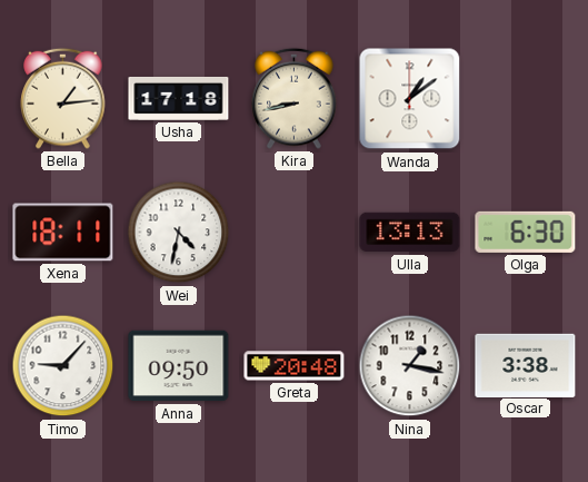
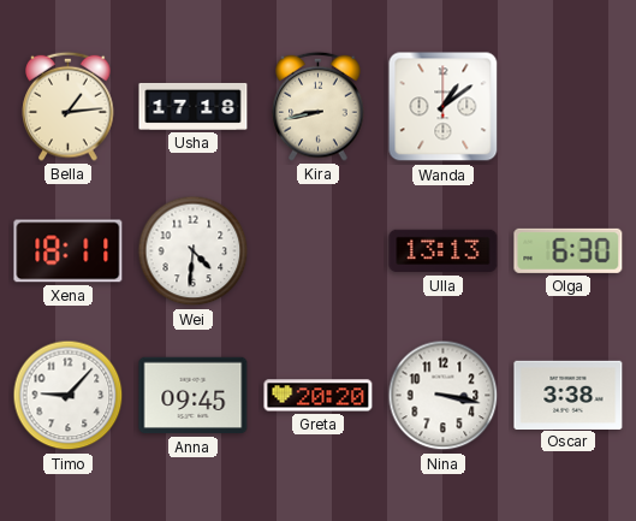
Wei: 4:32 -> 4:31
Anna: 09:50 -> 09:45
Greta: 20:48 -> 20:20
Nina: 1:17 -> 3:17
